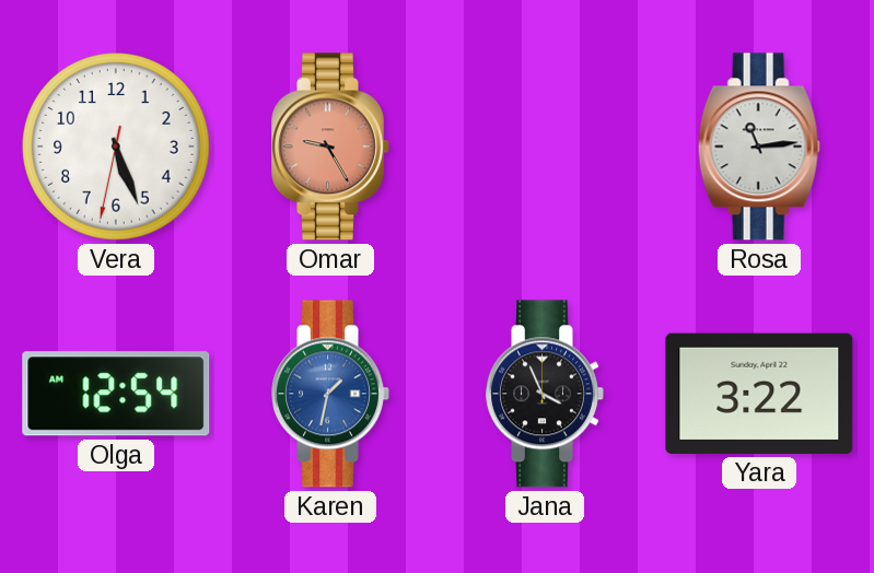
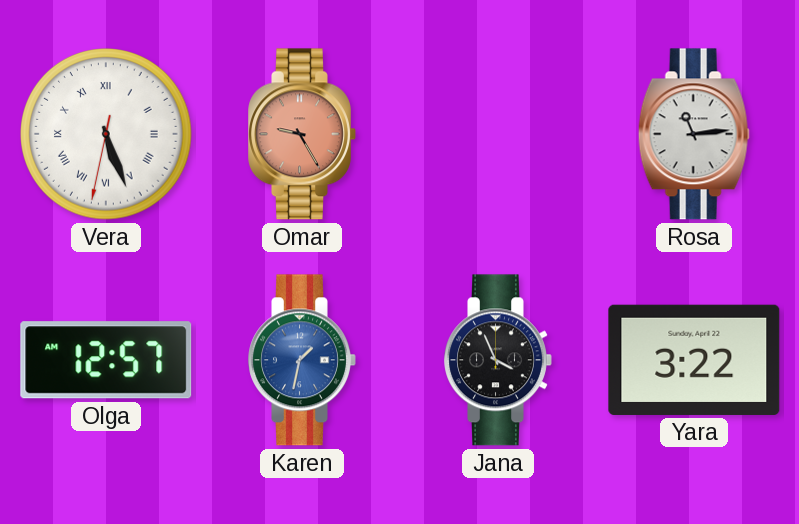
Vera numerals: Arabic -> Roman
Olga: 12:54 -> 12:57
